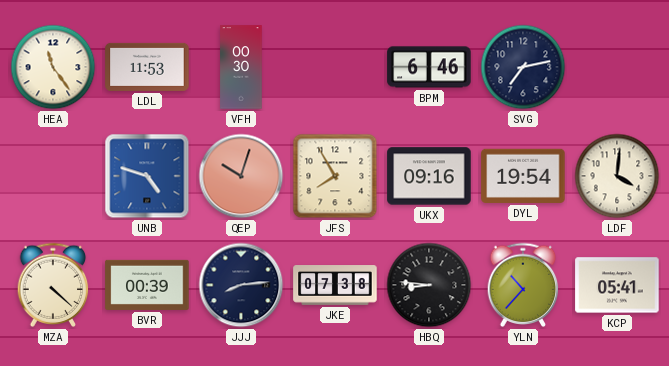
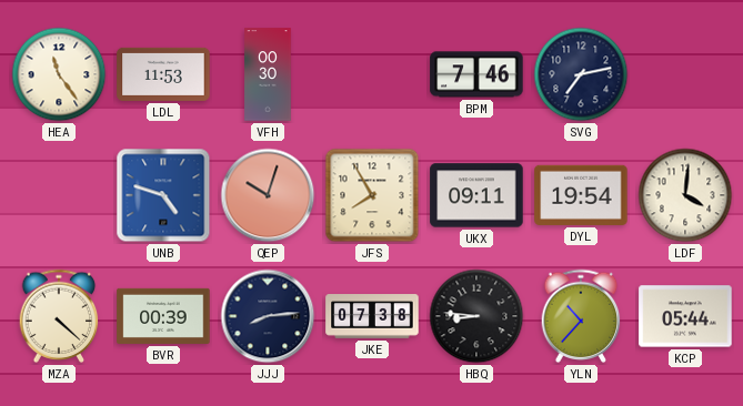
BPM: 6:46 -> 7:46
UKX: 09:16 -> 09:11
KCP: 05:41 -> 05:44
